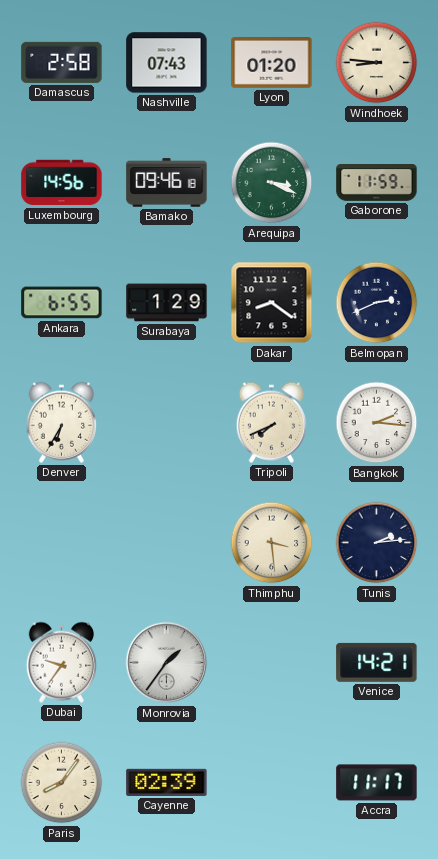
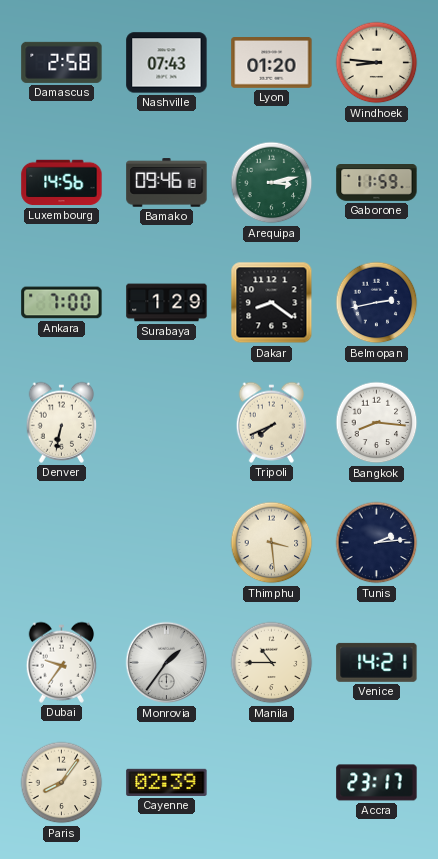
Arequipa: 3:19 -> 3:13
Ankara: 6:55 -> 7:00
Belmopan: 2:41 -> 2:43
Denver: 6:35 -> 6:32
Bangkok: 2:16 -> 8:16
Manila: none -> 10:45
Accra: 11:17 -> 23:17
